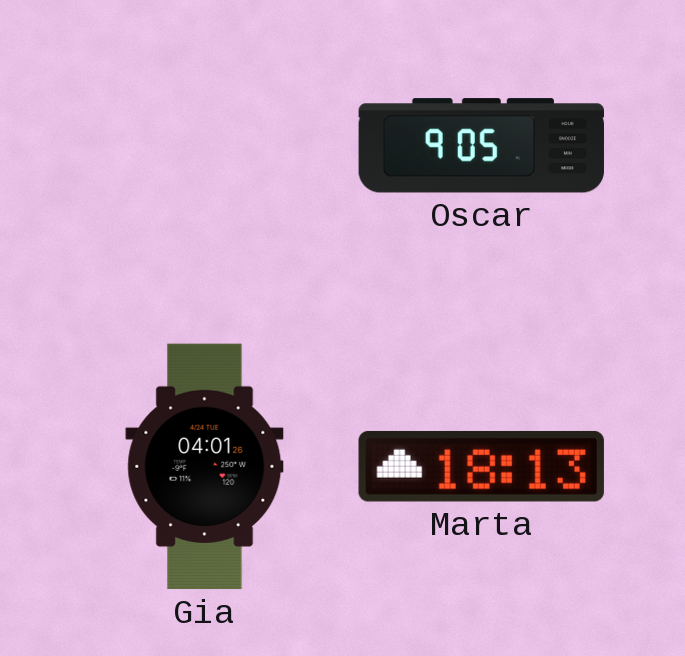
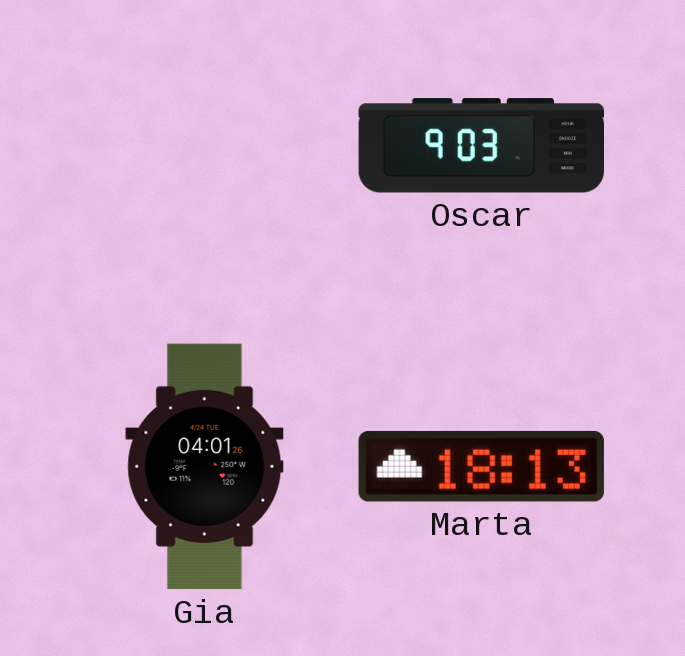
Oscar: 9:05 -> 9:03
